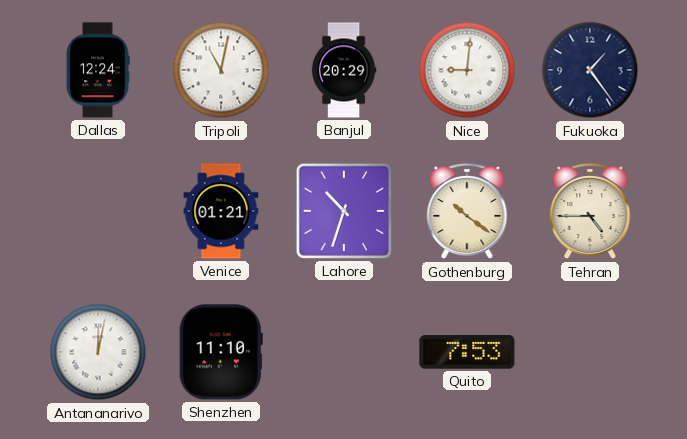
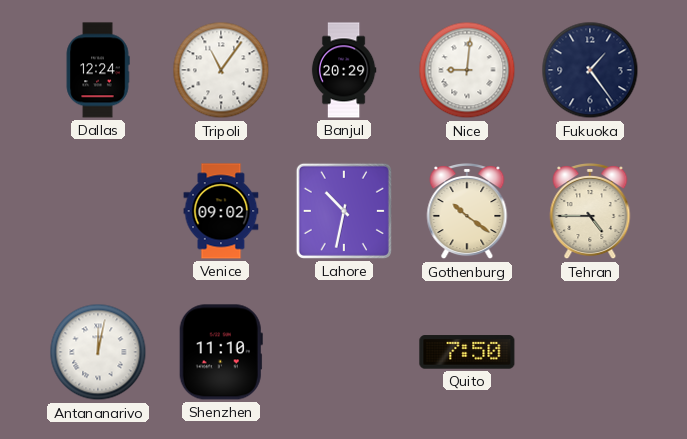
Tripoli: 11:02 -> 11:06
Venice: 01:21 -> 09:02
Lahore: 10:33 -> 10:32
Quito: 7:53 -> 7:50
